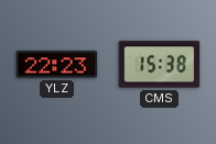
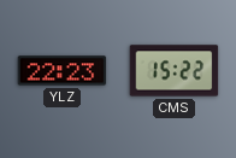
CMS: 15:38 -> 15:22
